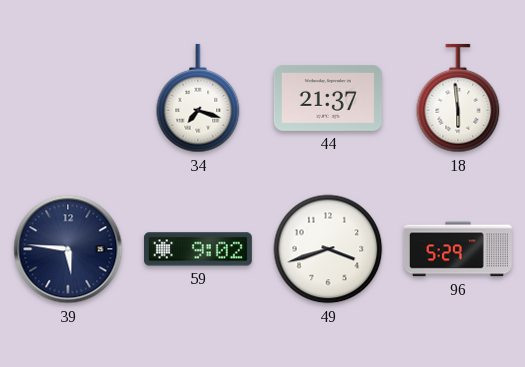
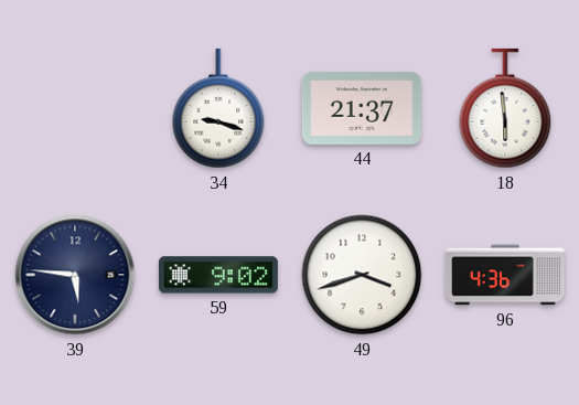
34: 7:18 -> 9:18
96: 5:29 -> 4:36
